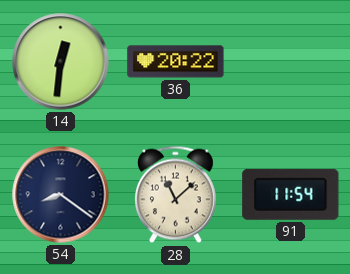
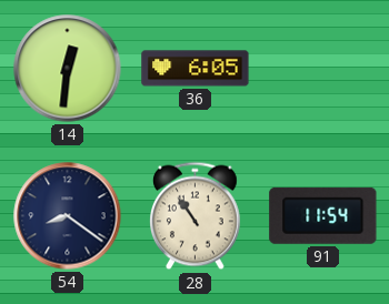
36: 20:22 -> 6:05
28: 11:08 -> 10:54
